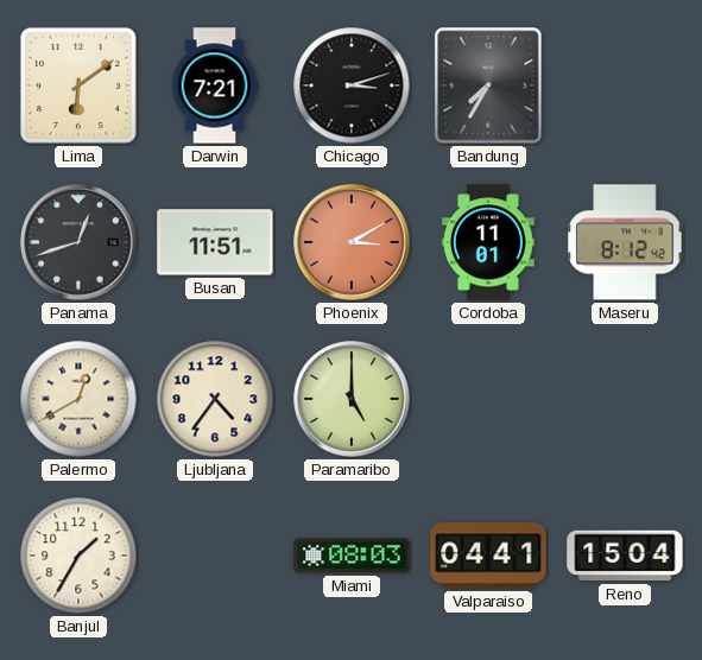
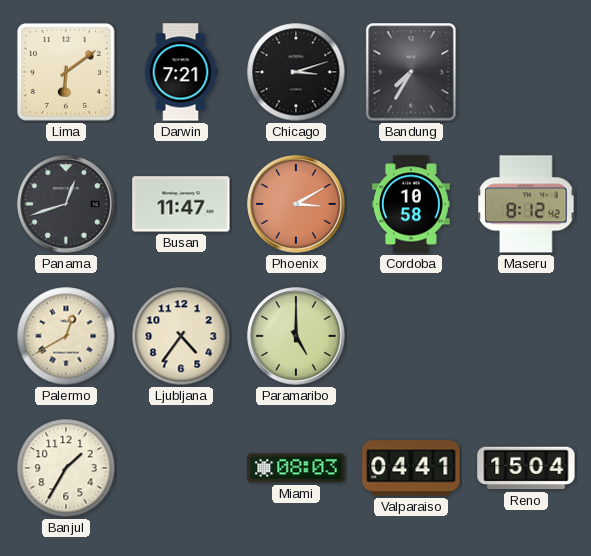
Busan: 11:51 -> 11:47
Cordoba: 11:01 -> 10:58
